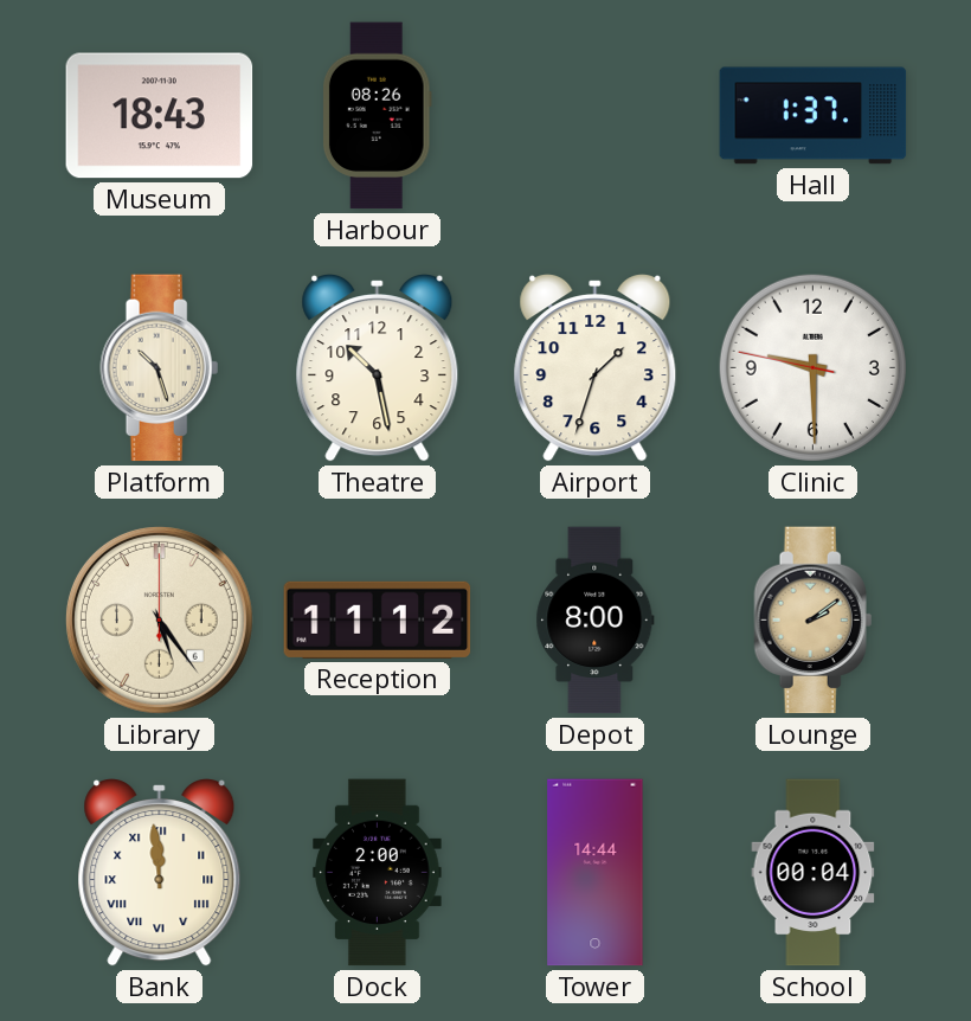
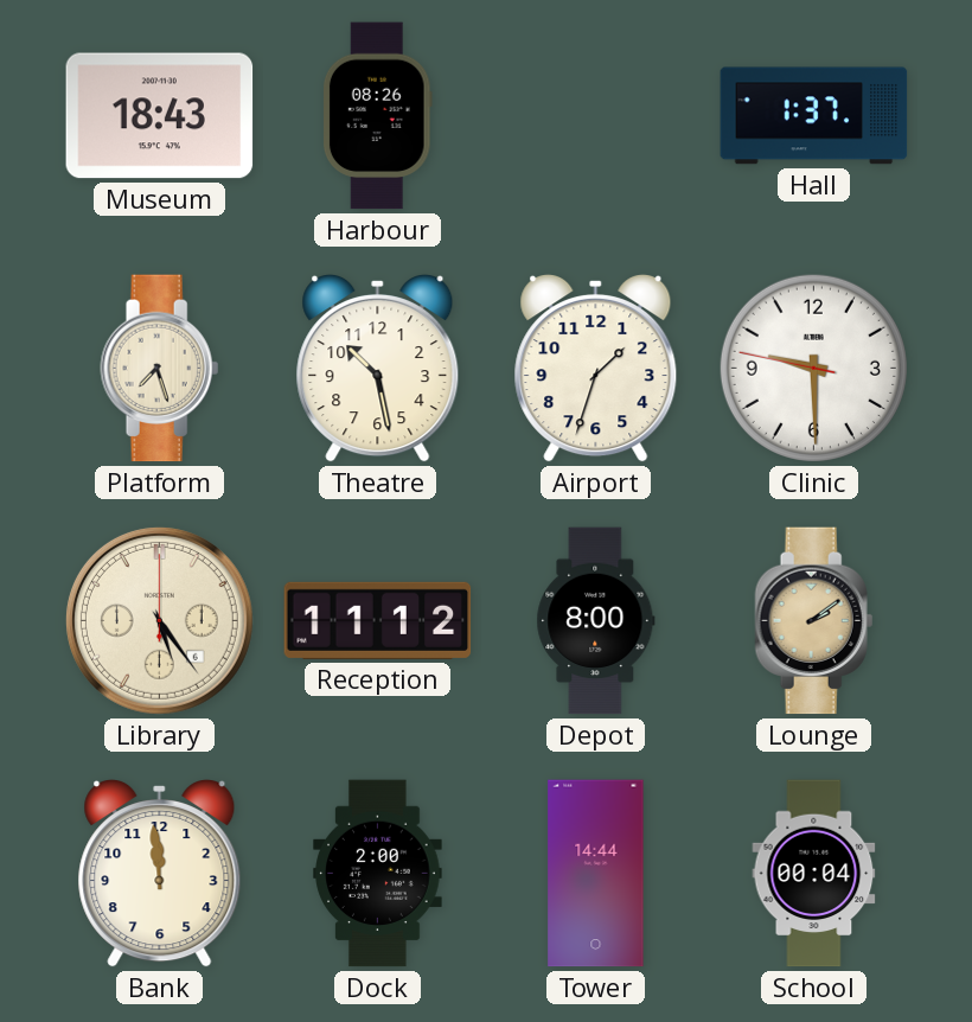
Platform: 10:27 -> 7:27
Bank numerals: Roman -> Arabic
